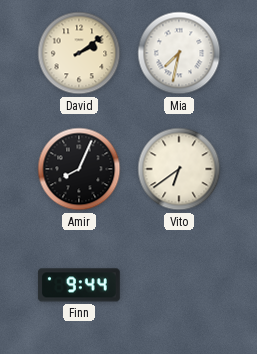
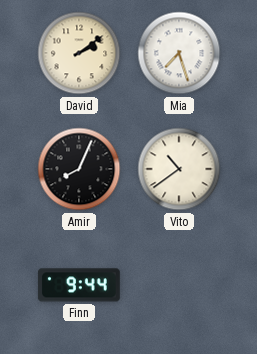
Mia: 7:32 -> 7:27
Vito: 6:39 -> 10:39
